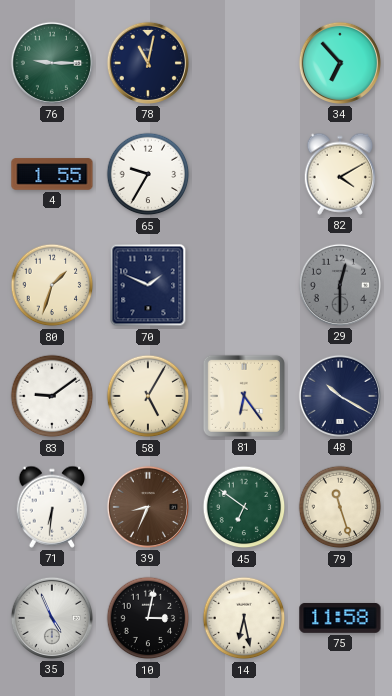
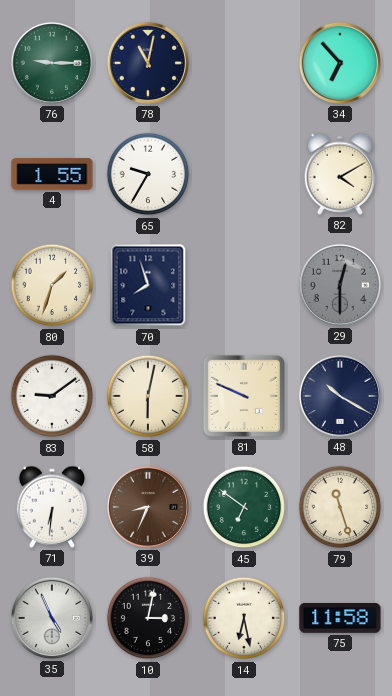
70: 1:49 -> 7:57
58: 5:05 -> 6:02
81: 6:24 -> 9:49
